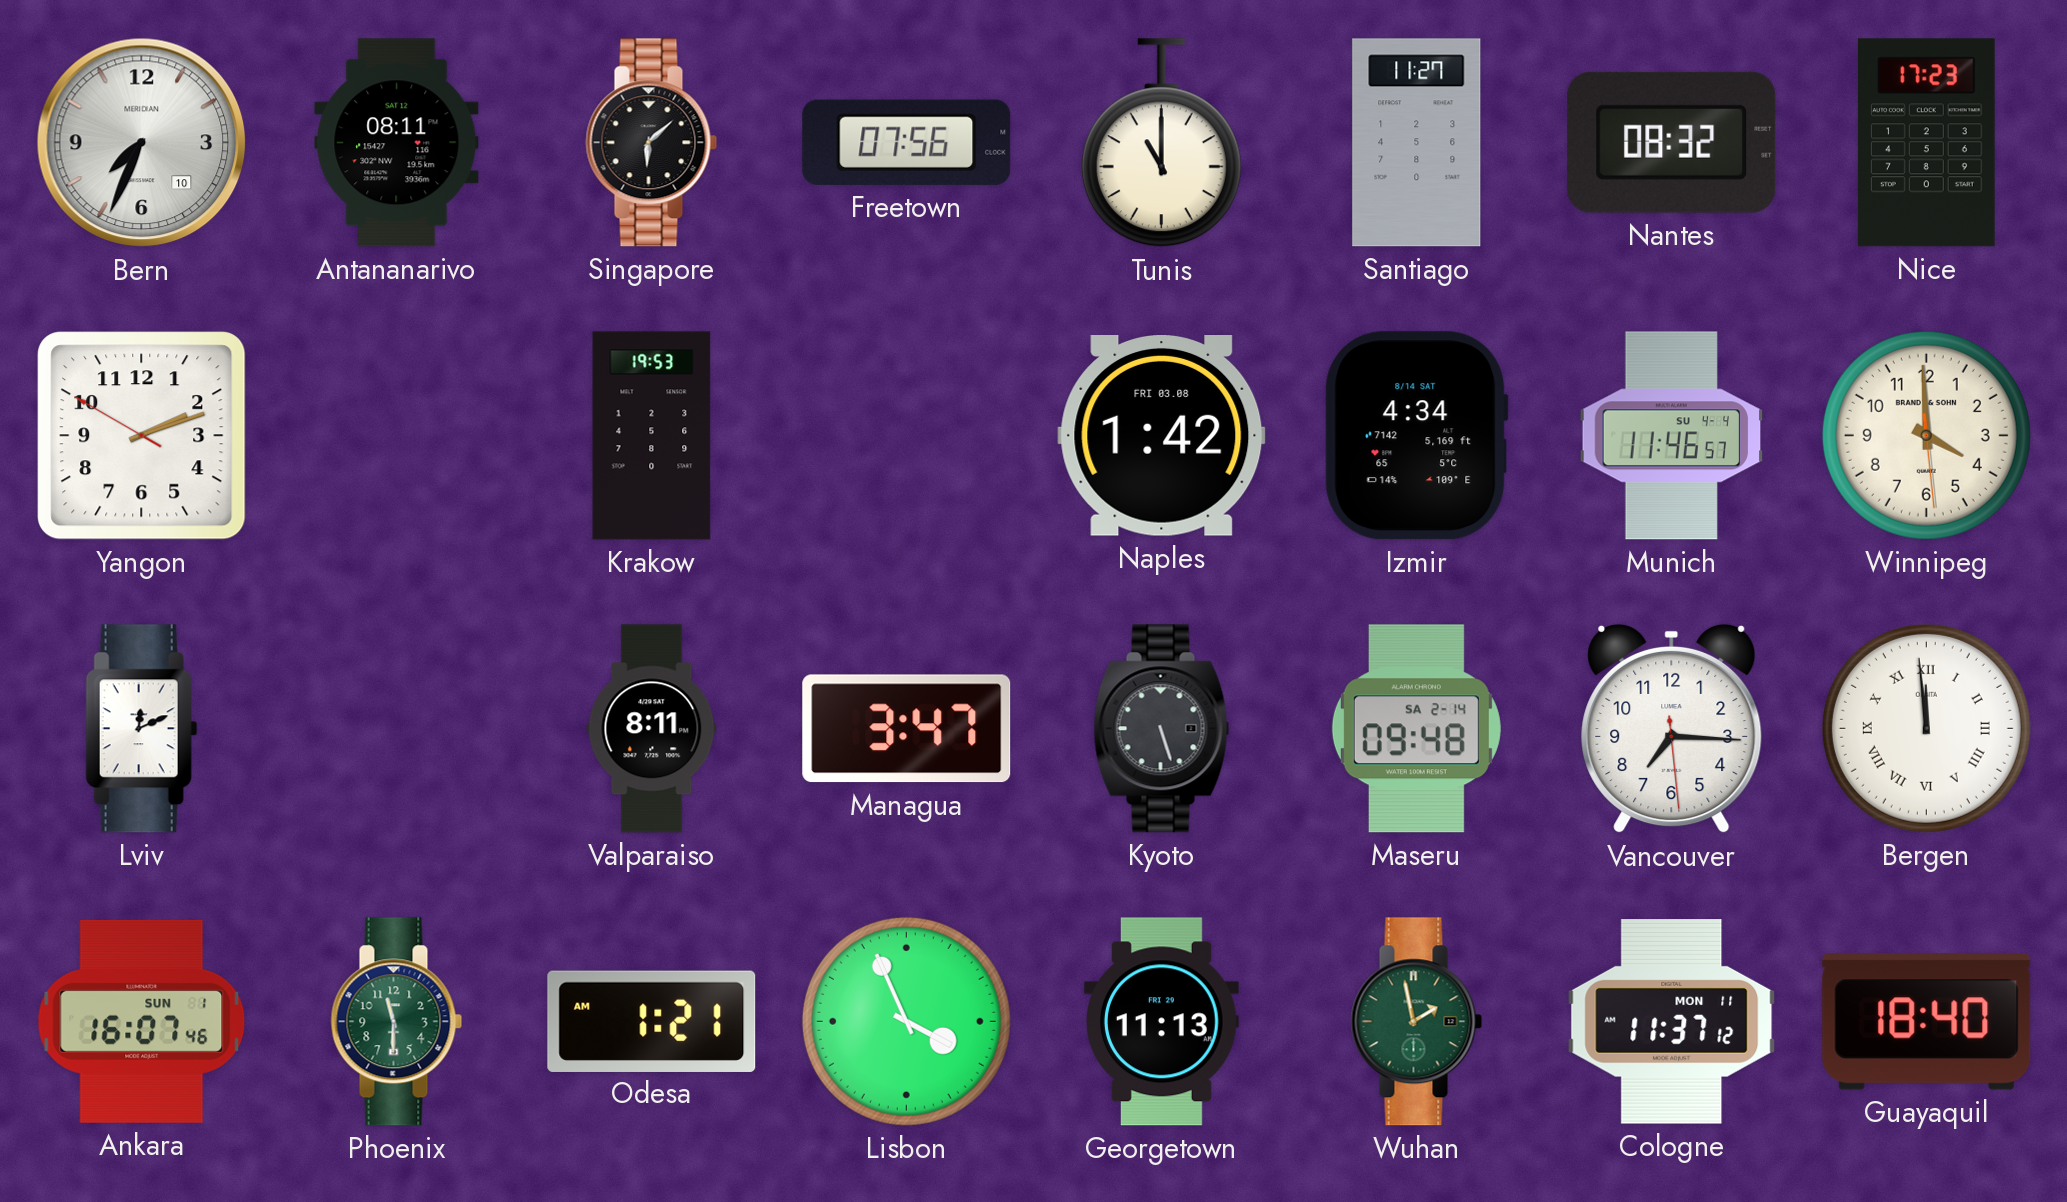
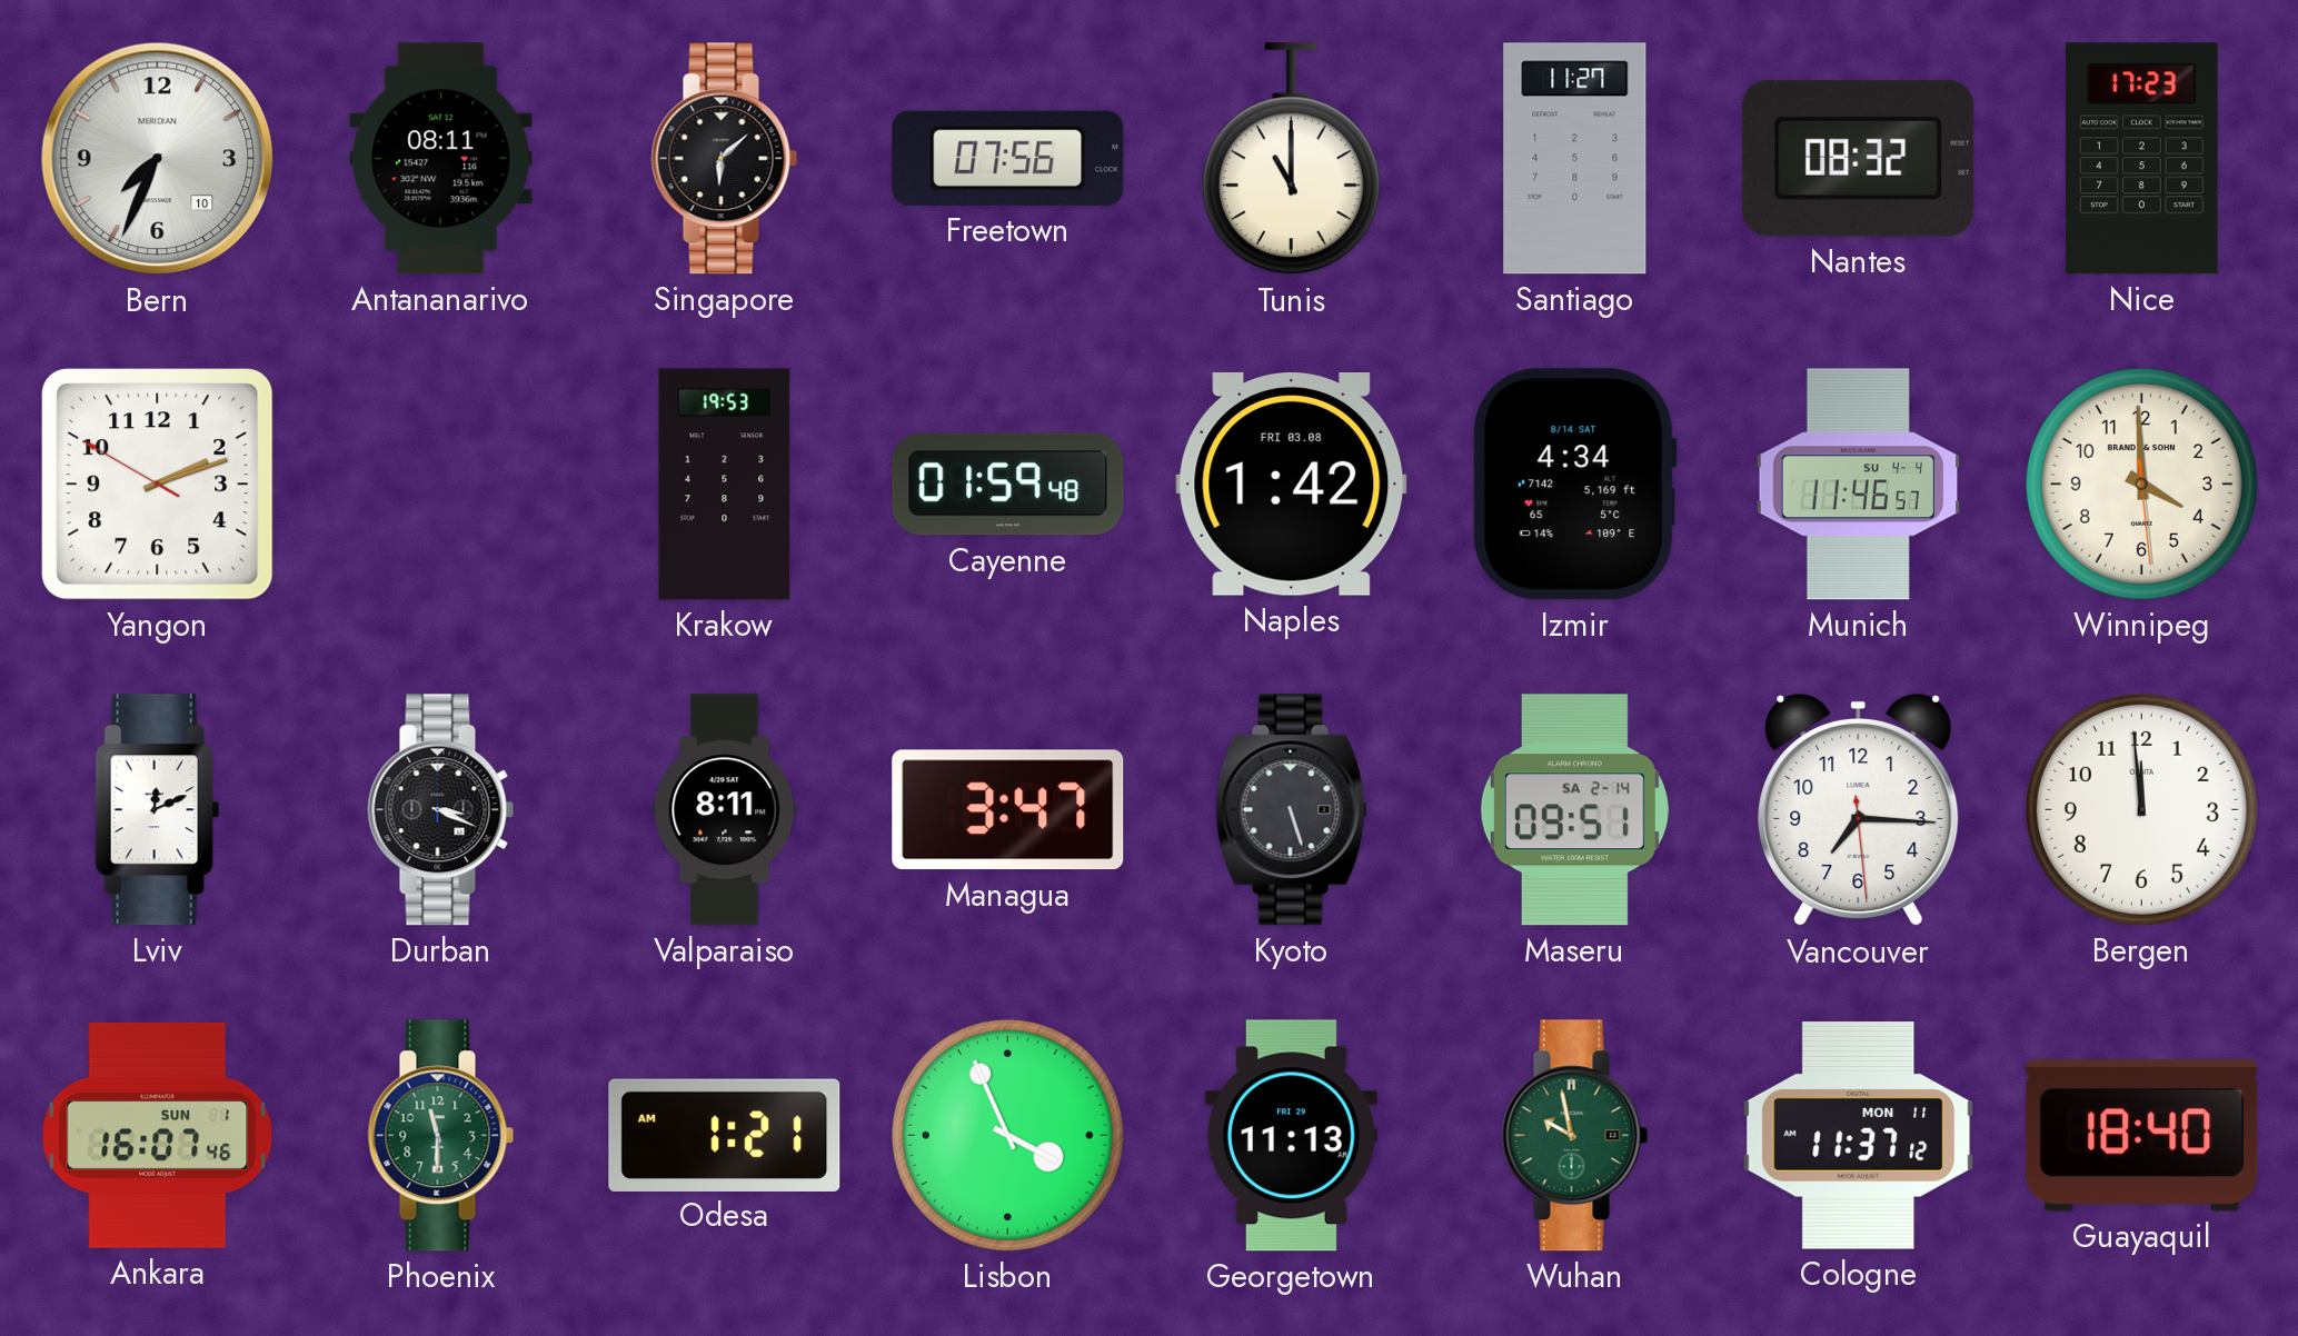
Cayenne: none -> 01:59
Durban: none -> 3:19
Maseru: 09:48 -> 09:51
Bergen numerals: Roman -> Arabic
Wuhan: 1:58 -> 9:58
